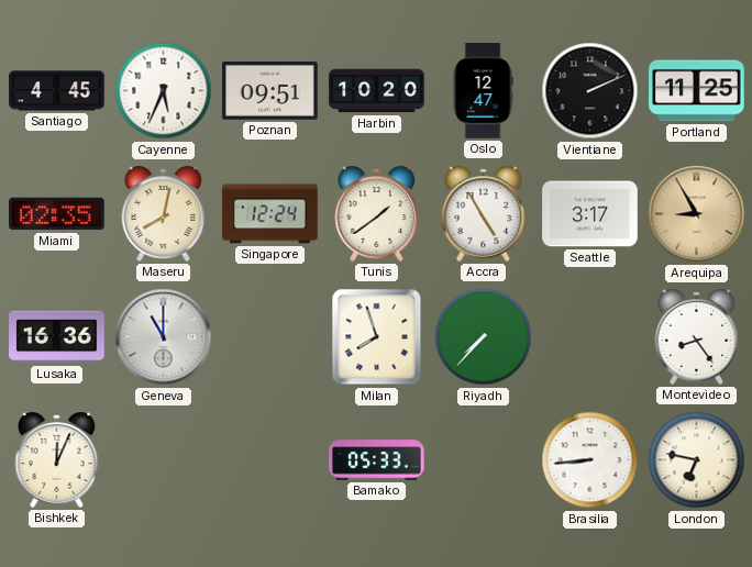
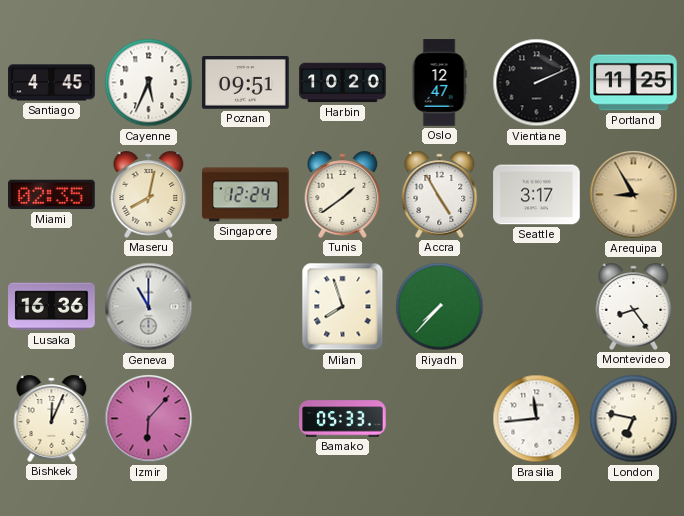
Izmir: none -> 6:07
Brasilia: 8:44 -> 11:44
